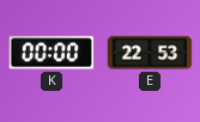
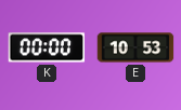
E: 22:53 -> 10:53
